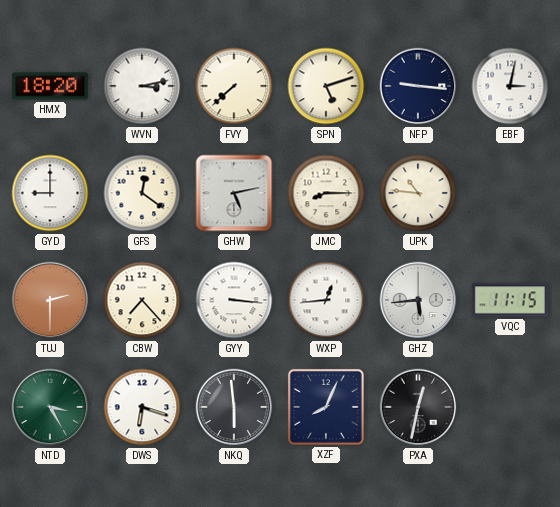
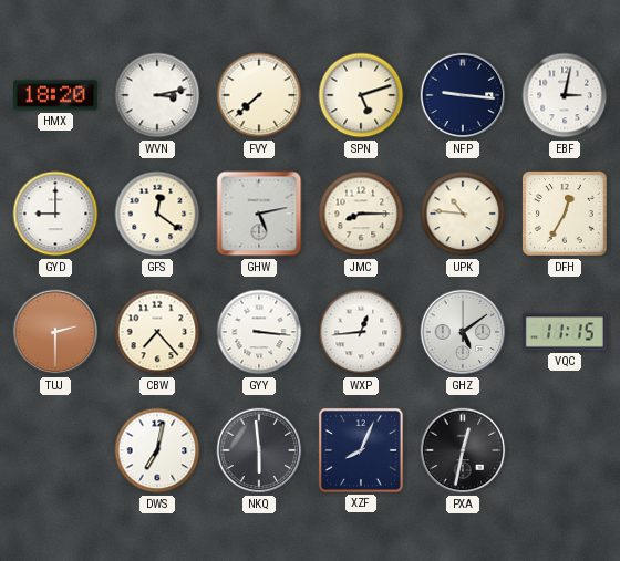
DFH: none -> 12:35
GHZ: 5:44 -> 5:09
NTD: 3:25 -> none
DWS: 6:18 -> 7:02
